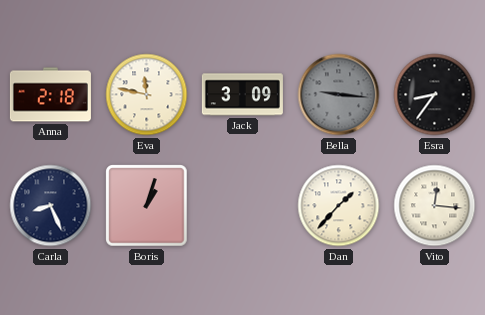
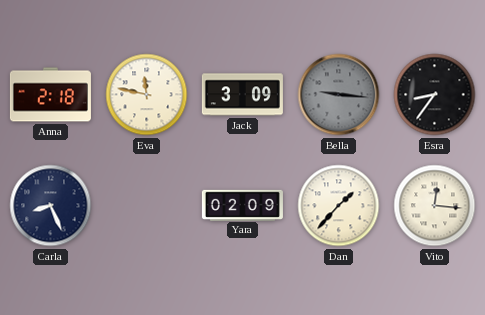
Boris: 1:03 -> none
Yara: none -> 02:09
